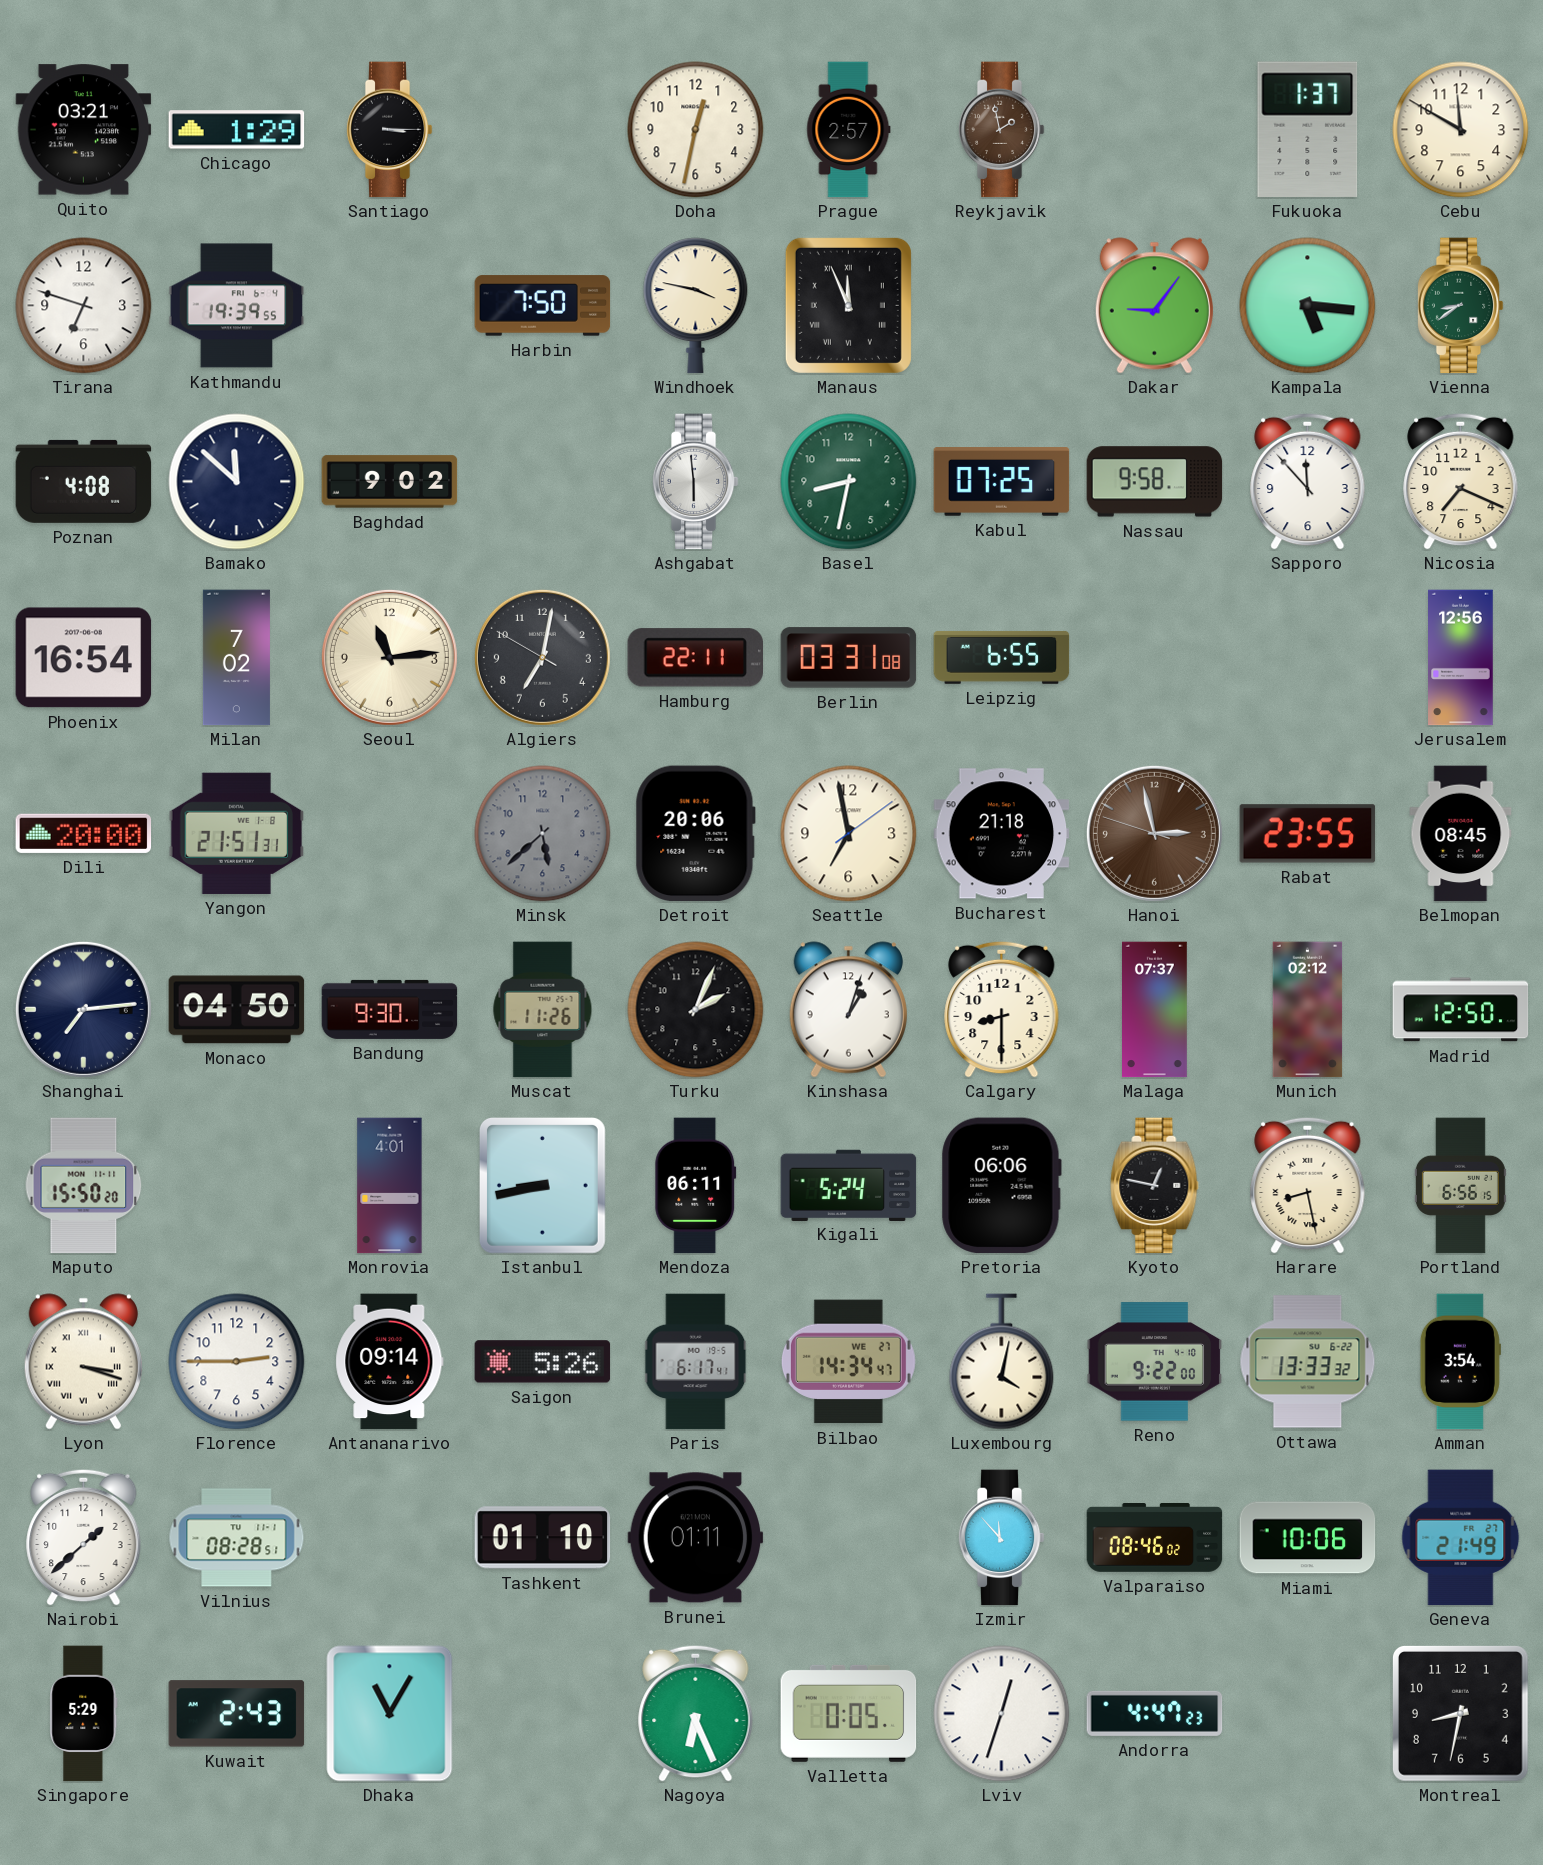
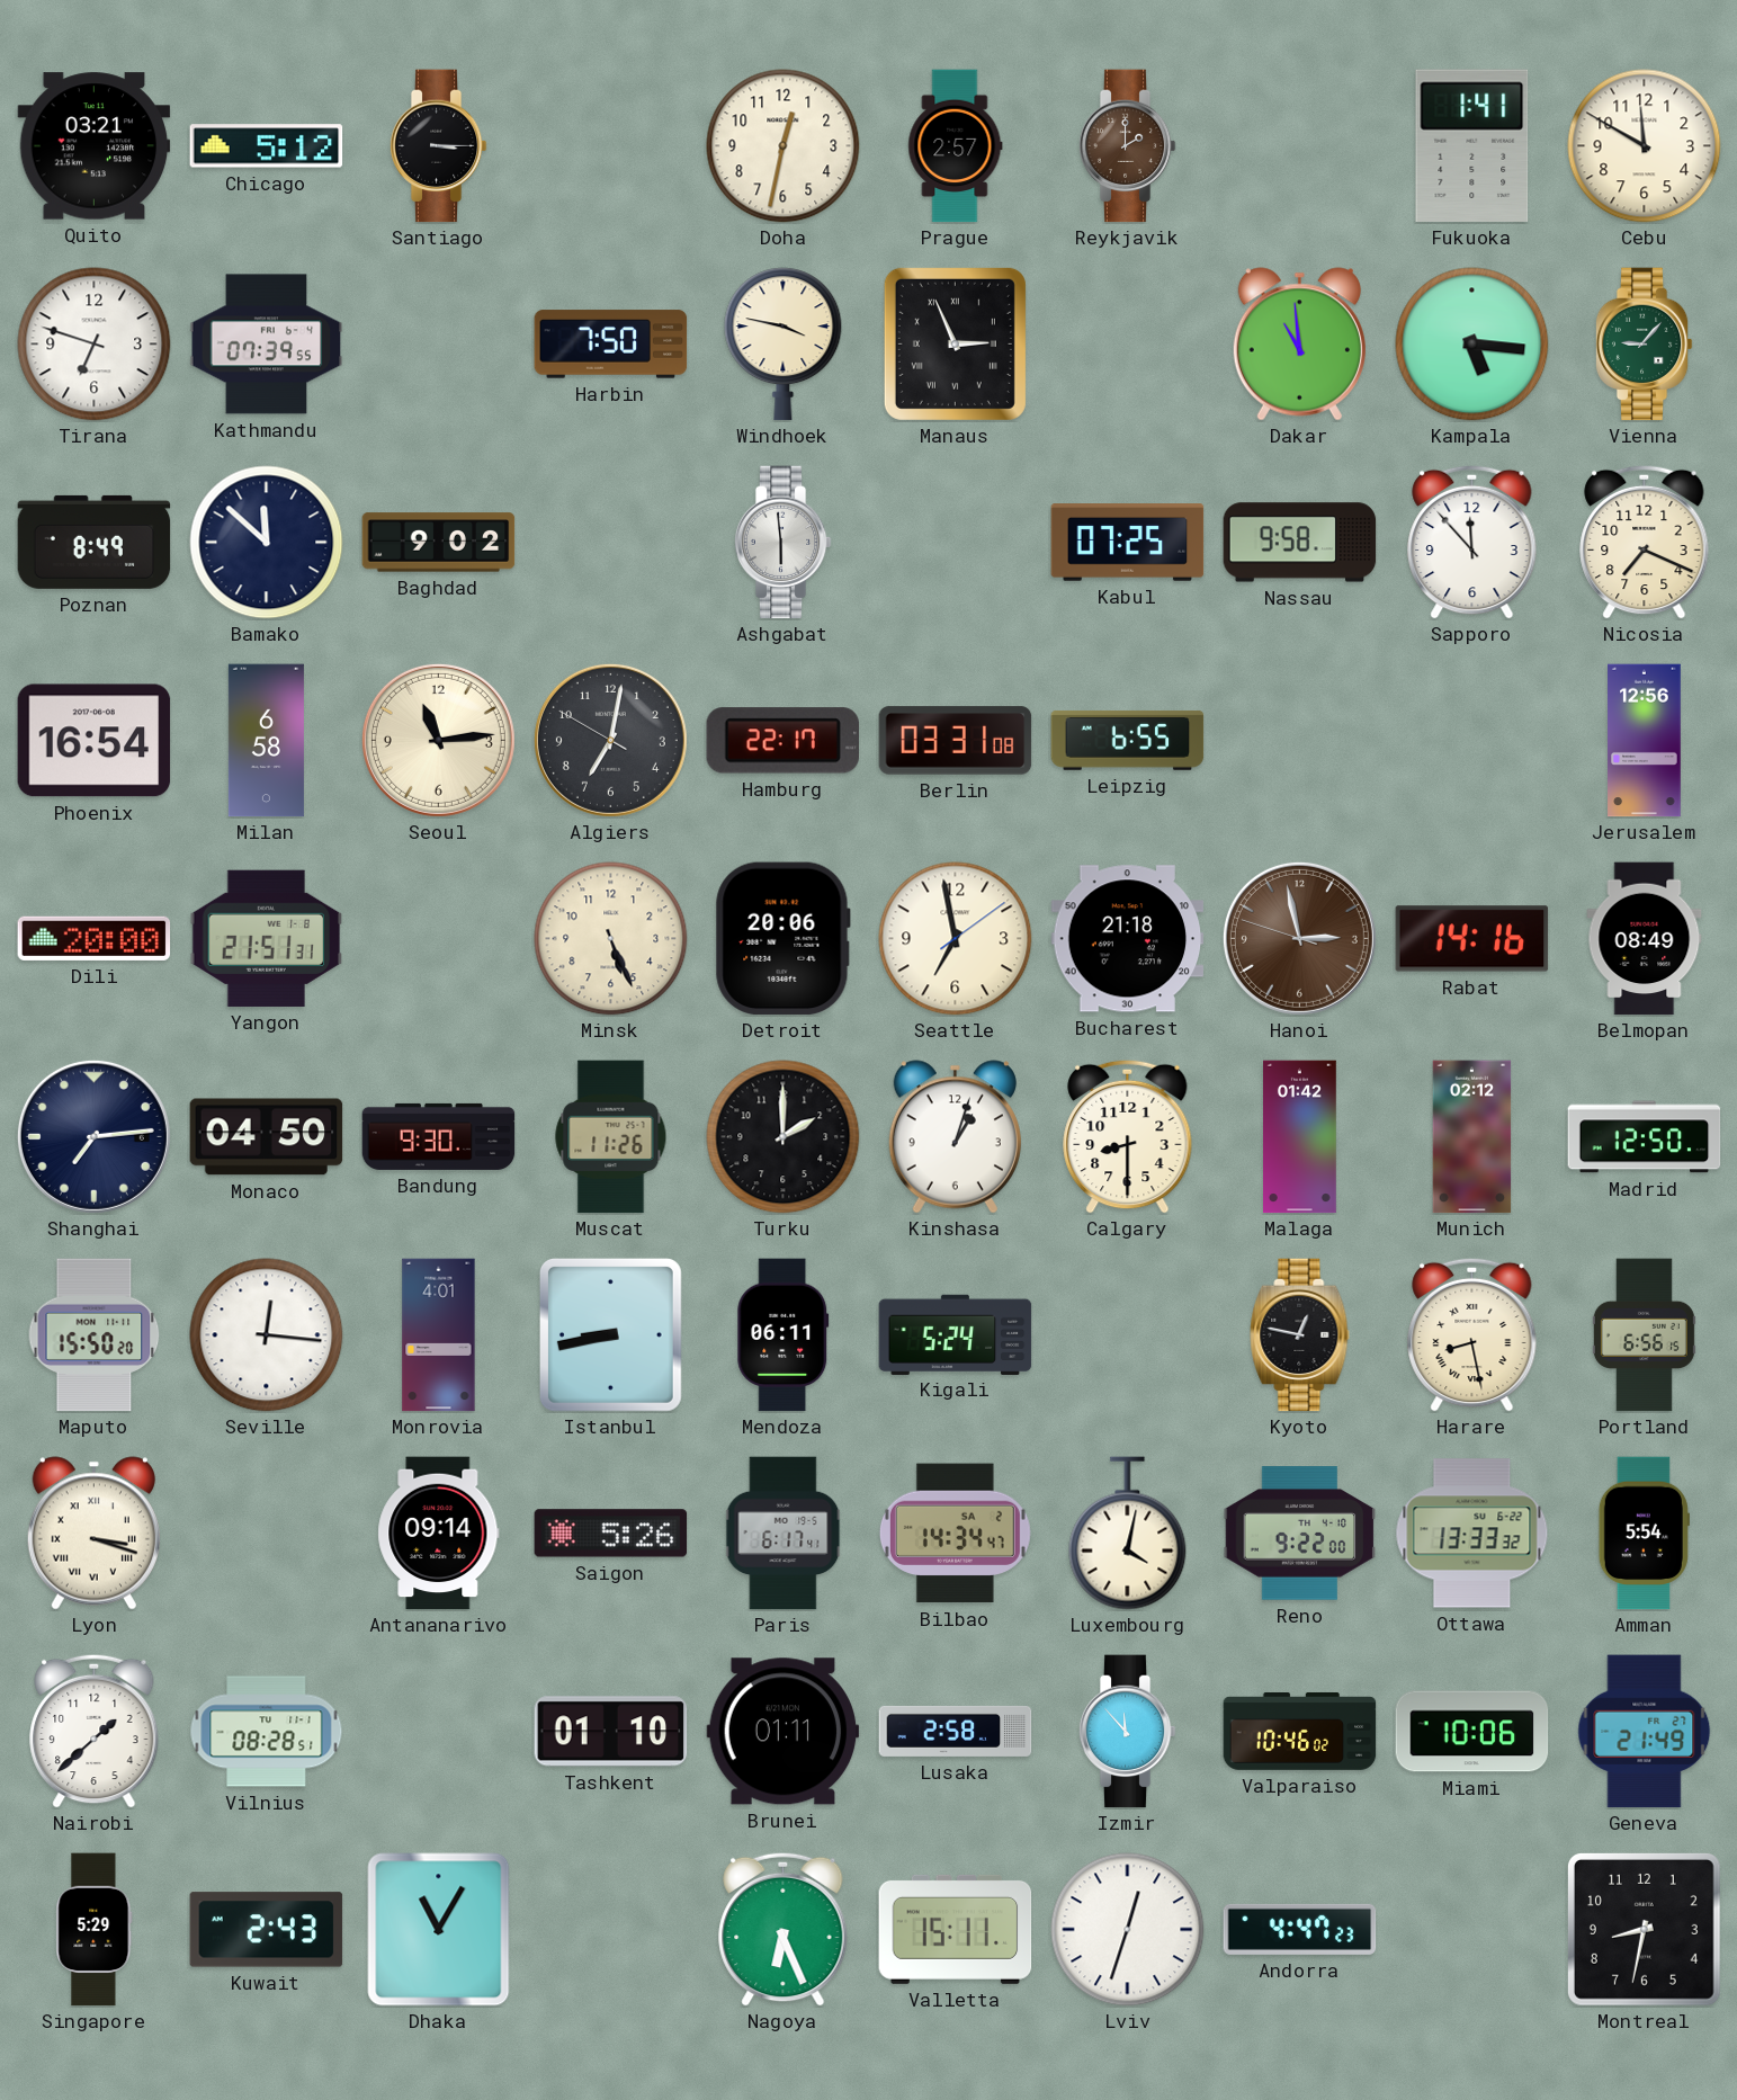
Chicago: 1:29 -> 5:12
Reykjavik: 1:58 -> 2:00
Fukuoka: 1:37 -> 1:41
Kathmandu: 19:39 -> 07:39
Manaus: 11:56 -> 2:56
Dakar: 9:06 -> 10:59
Vienna: 8:39 -> 9:07
Poznan: 4:08 -> 8:49
Basel: 8:32 -> none
Milan: 7:02 -> 6:58
Hamburg: 22:11 -> 22:17
Minsk: 5:38 -> 5:26
Minsk dial: grey -> cream
Rabat: 23:55 -> 14:16
Belmopan: 08:45 -> 08:49
Turku: 2:04 -> 2:00
Malaga: 07:37 -> 01:42
Seville: none -> 12:16
Pretoria: 06:06 -> none
Florence: 2:45 -> none
Bilbao date: WE 27 -> SA 2
Amman: 3:54 -> 5:54
Lusaka: none -> 2:58
Valparaiso: 08:46 -> 10:46
Valletta: 0:05 -> 15:11
